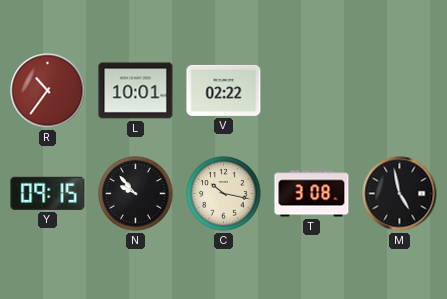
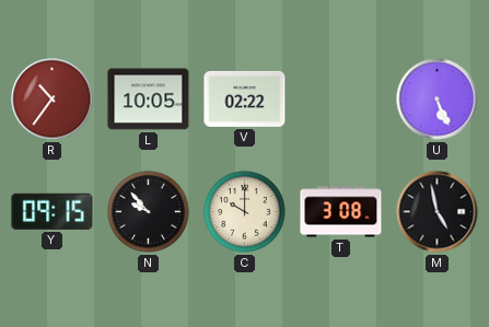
L: 10:01 -> 10:05
U: none -> 5:26
C: 10:17 -> 10:00
